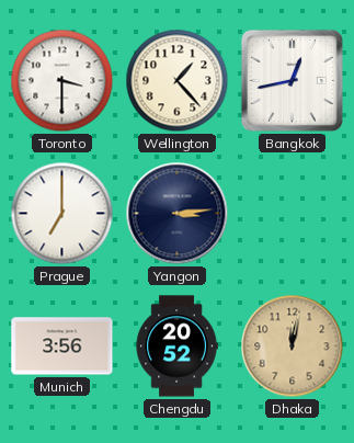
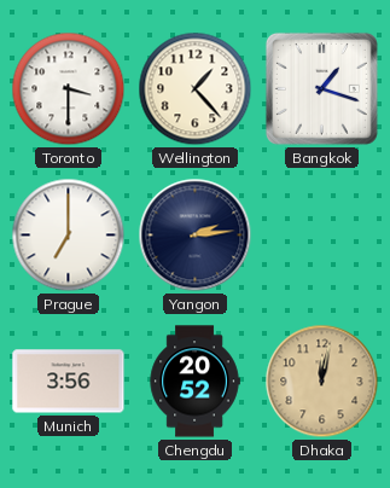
Bangkok: 12:43 -> 1:18
Yangon: 3:14 -> 2:14
